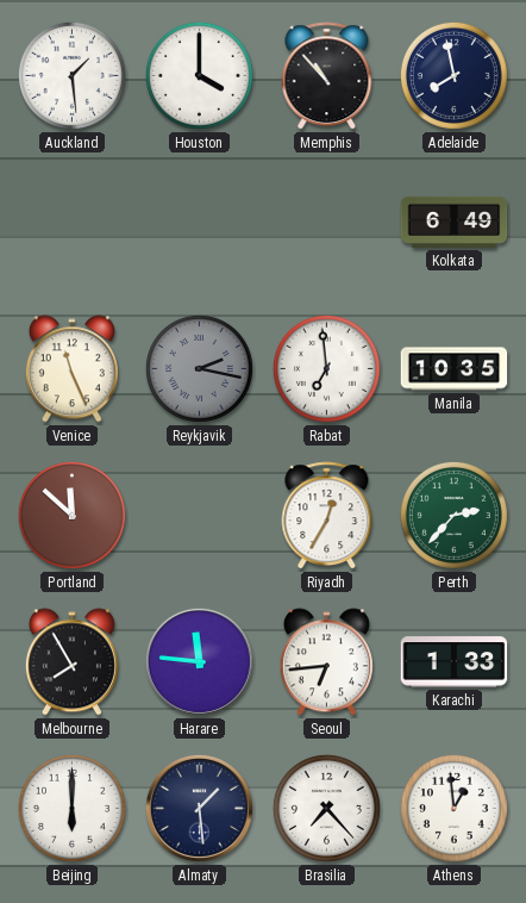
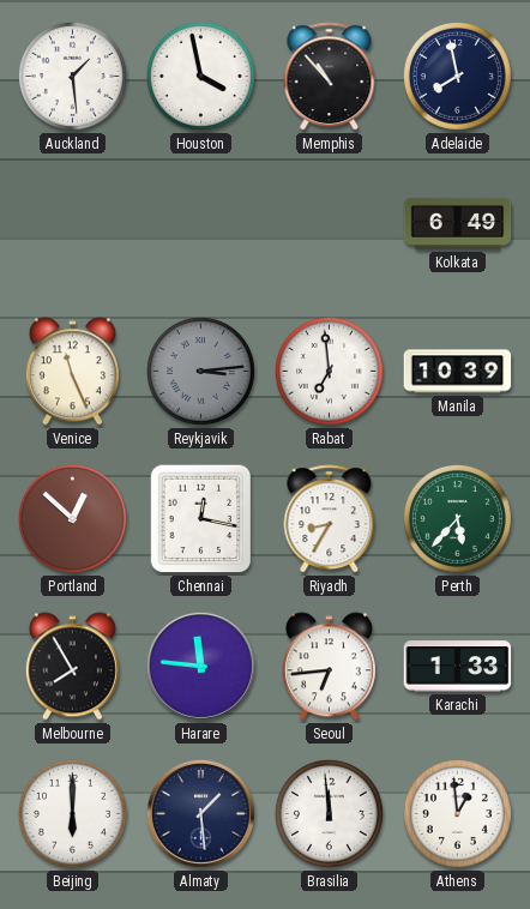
Houston: 4:00 -> 3:58
Reykjavik: 2:17 -> 3:14
Manila: 10:35 -> 10:39
Portland: 11:52 -> 12:52
Chennai: none -> 12:17
Riyadh: 12:35 -> 8:35
Perth: 2:37 -> 5:37
Brasilia: 7:23 -> 11:59
